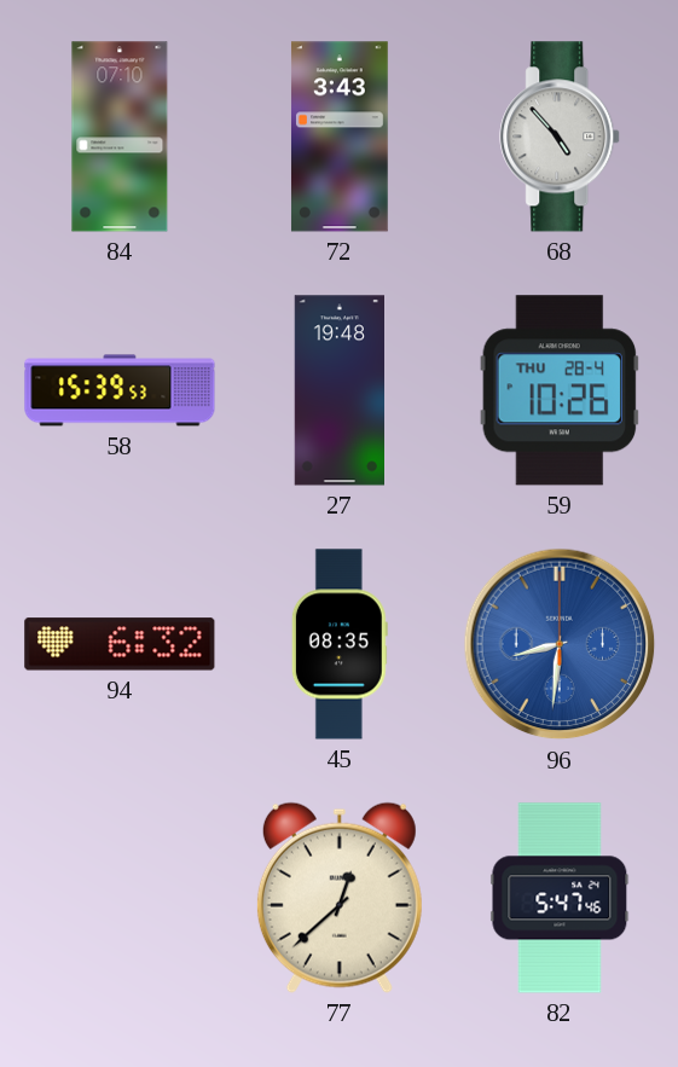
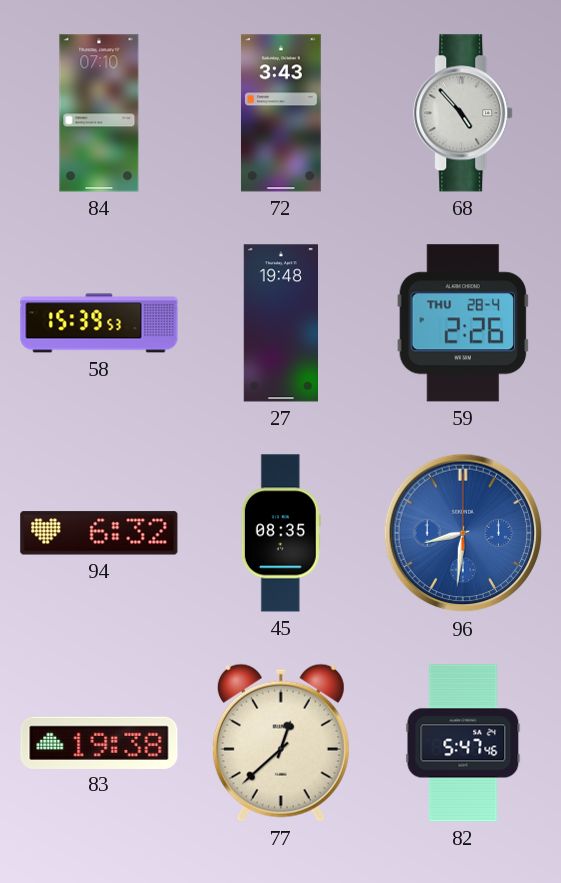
59: 10:26 -> 2:26
83: none -> 19:38
